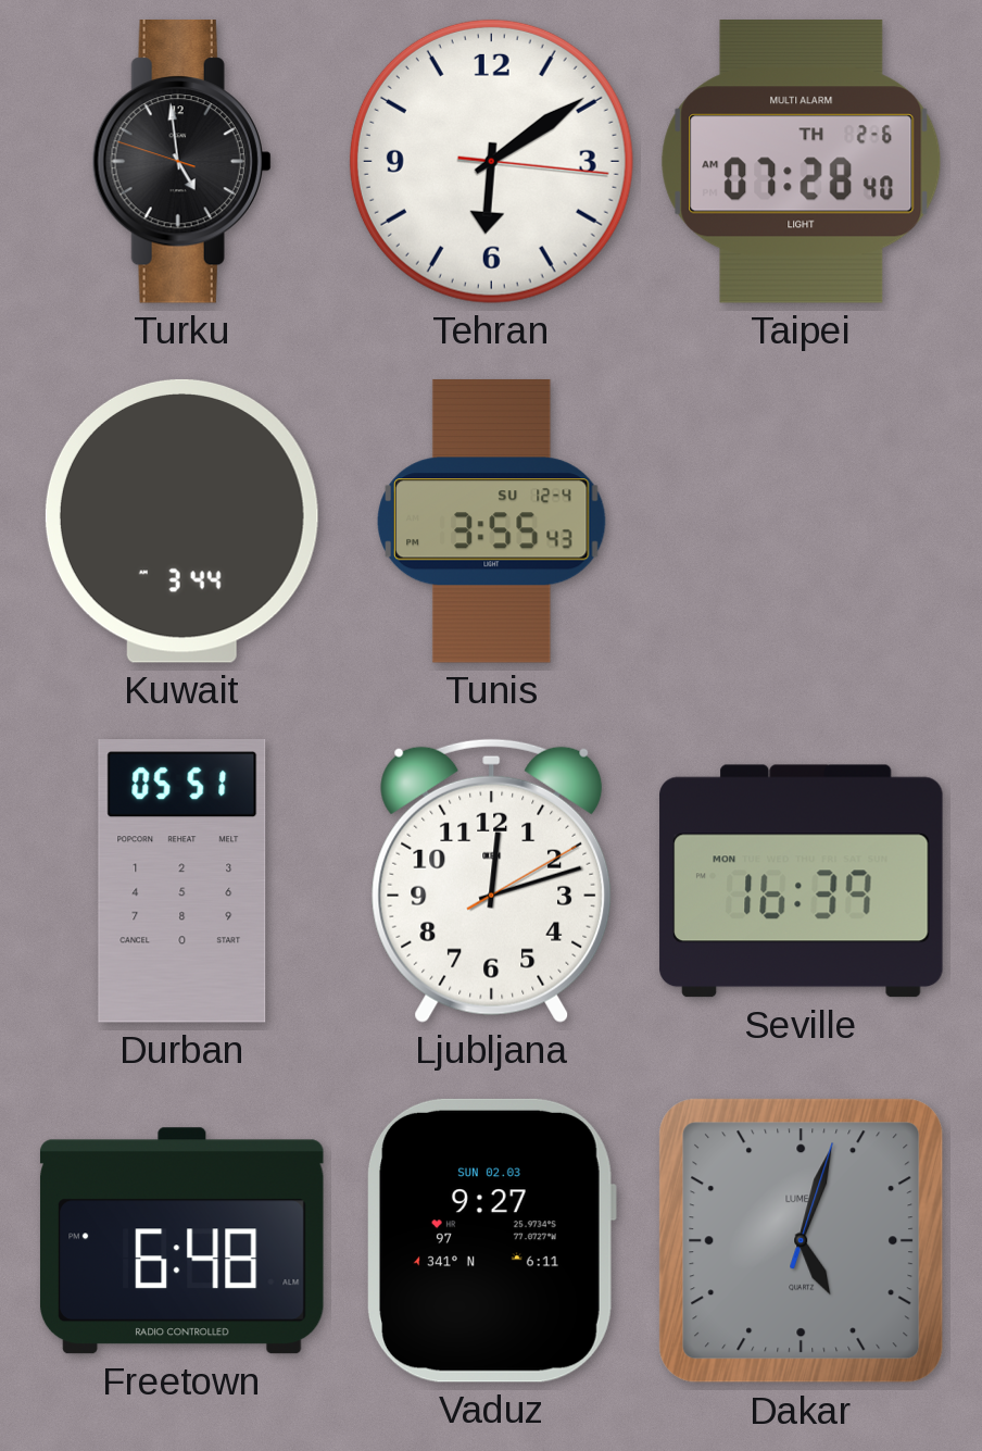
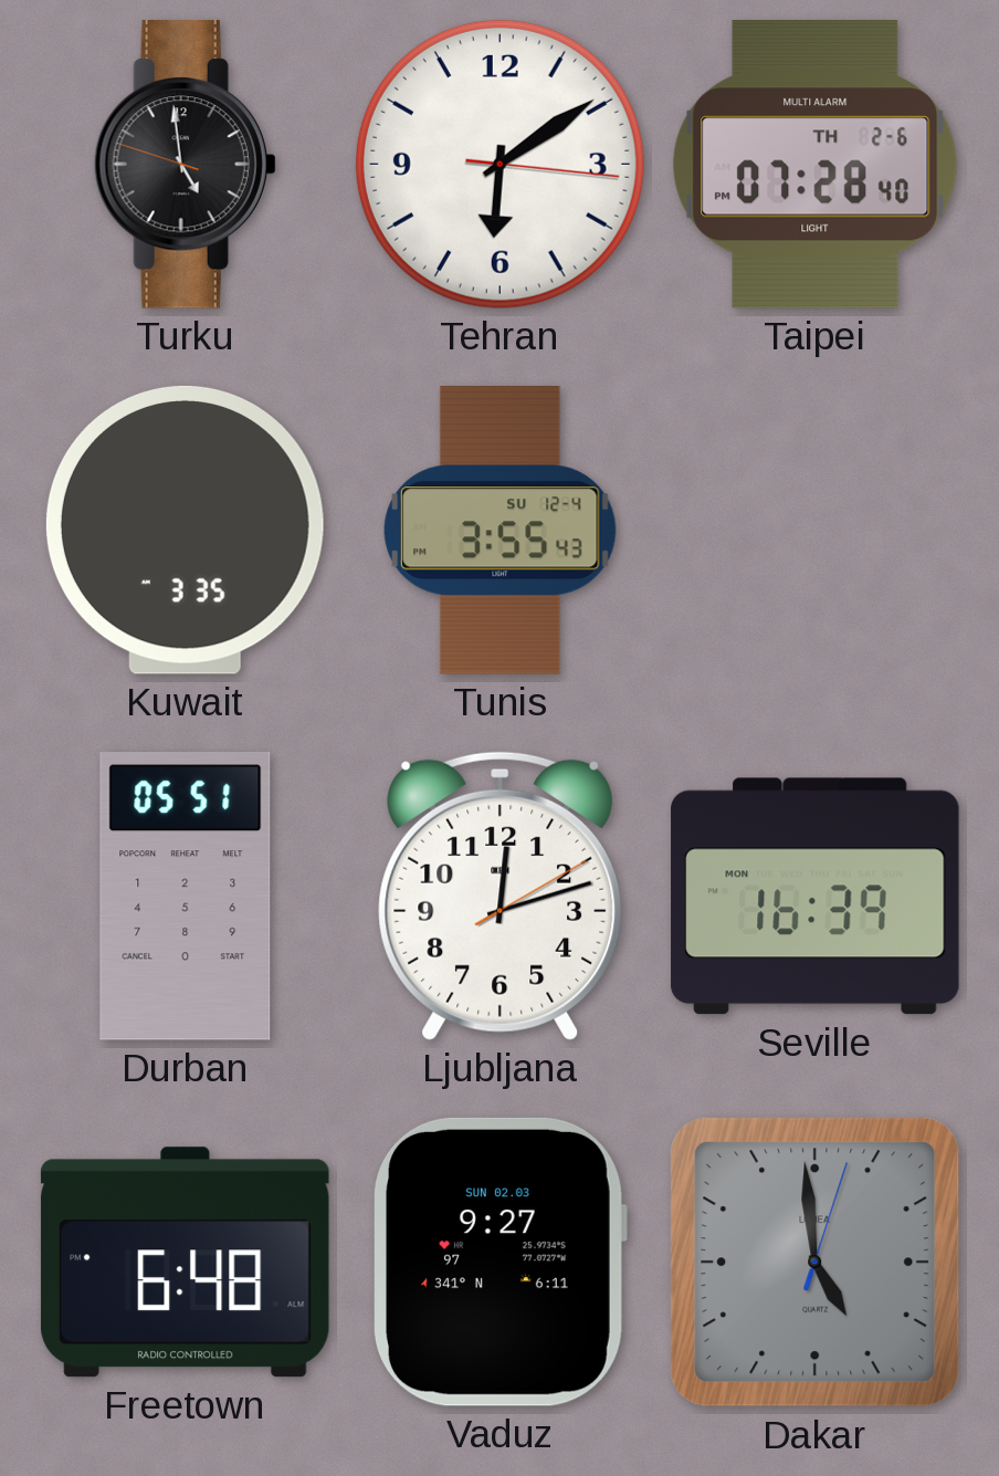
Taipei: 07:28:40 AM -> 07:28:40 PM
Kuwait: 3:44 -> 3:35
Dakar: 5:03 -> 4:59
